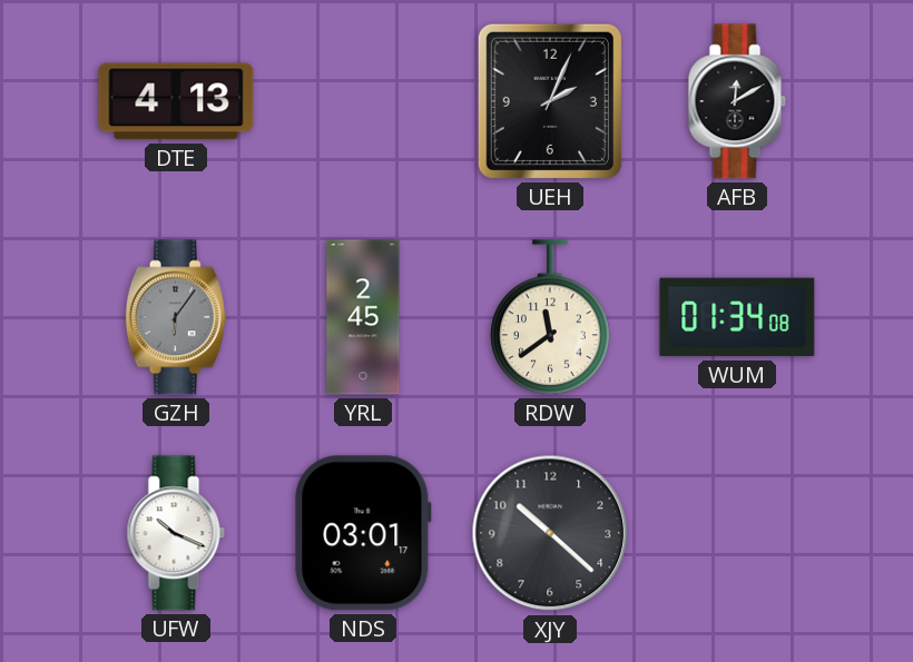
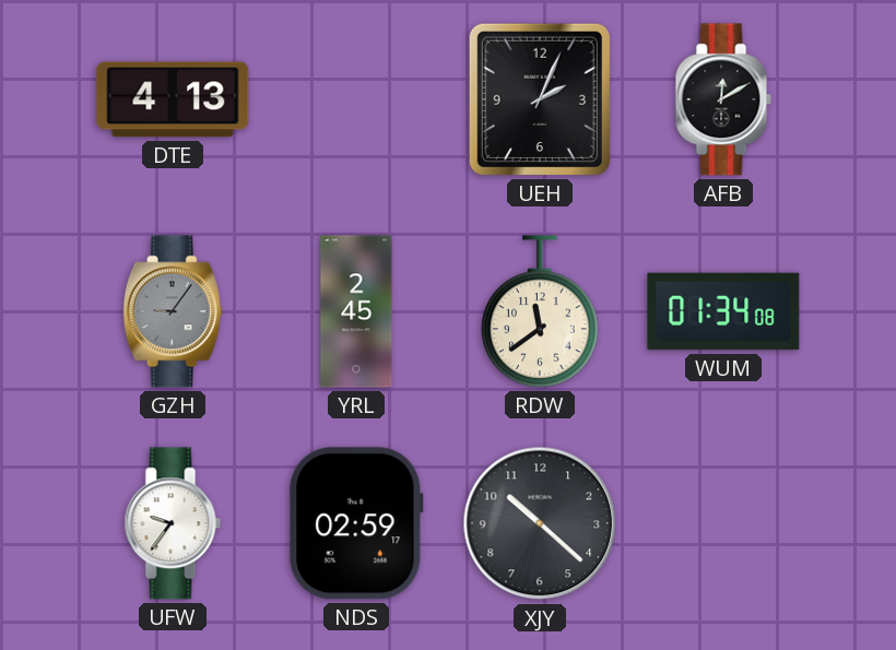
GZH: 6:06 -> 9:06
UFW: 10:19 -> 9:36
NDS: 03:01 -> 02:59
